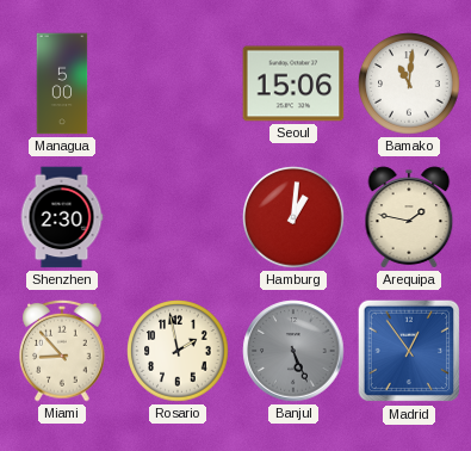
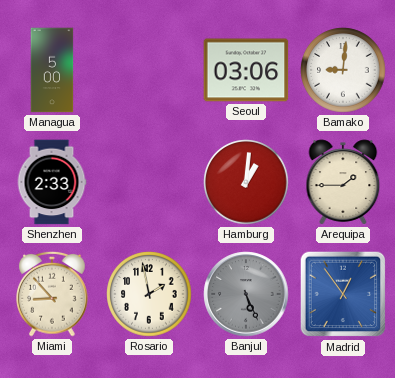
Seoul: 15:06 -> 03:06
Bamako: 11:01 -> 9:01
Shenzhen: 2:30 -> 2:33
Arequipa: 1:47 -> 1:45
